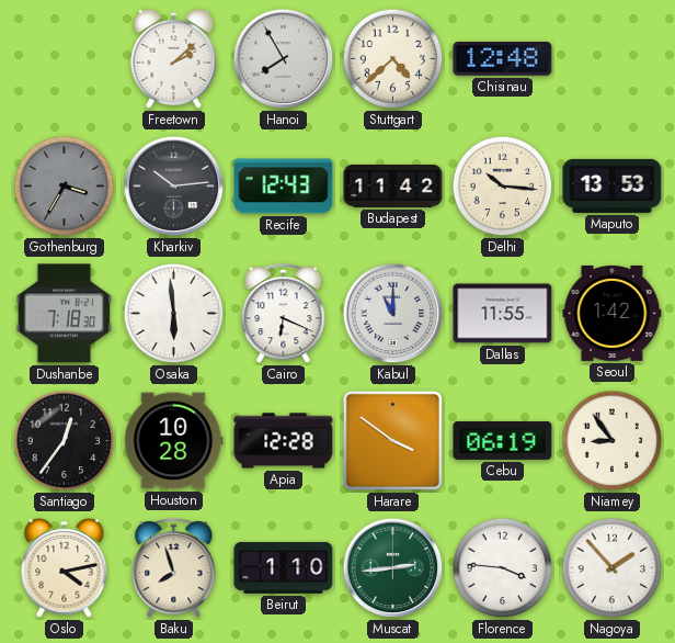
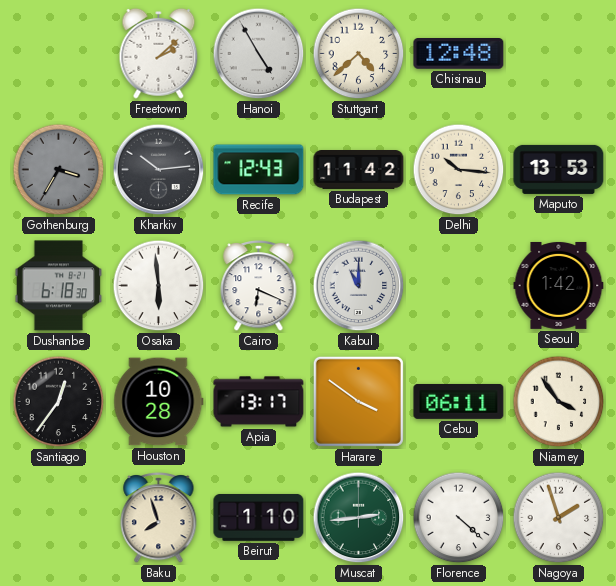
Hanoi: 7:55 -> 4:55
Dushanbe: 7:18 -> 6:18
Dallas: 11:55 -> none
Apia: 12:28 -> 13:17
Cebu: 06:19 -> 06:11
Niamey: 8:54 -> 3:54
Oslo: 4:13 -> none
Florence: 3:46 -> 4:22
Nagoya: 1:53 -> 1:57
